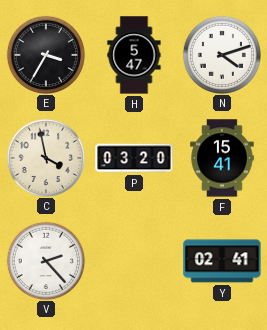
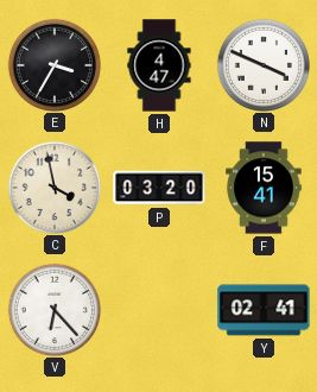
H: 5:47 -> 4:47
N: 4:12 -> 3:49
V: 2:23 -> 6:23
